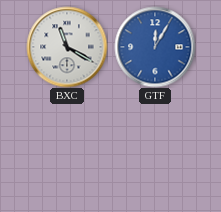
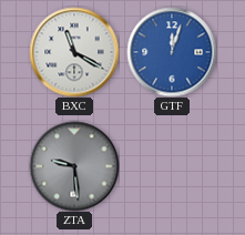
GTF: 12:05 -> 12:03
ZTA: none -> 9:29
